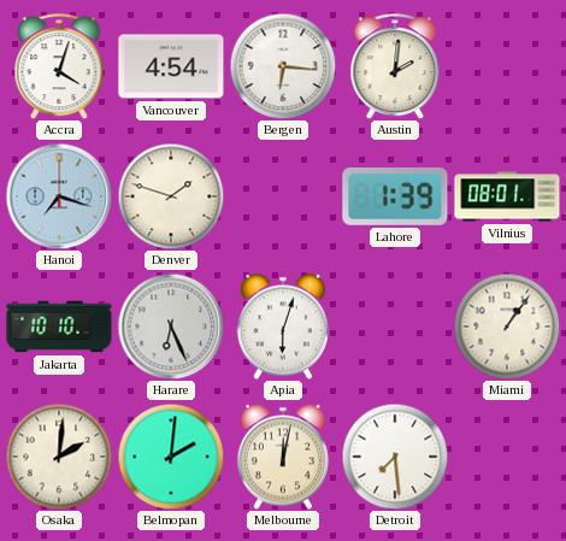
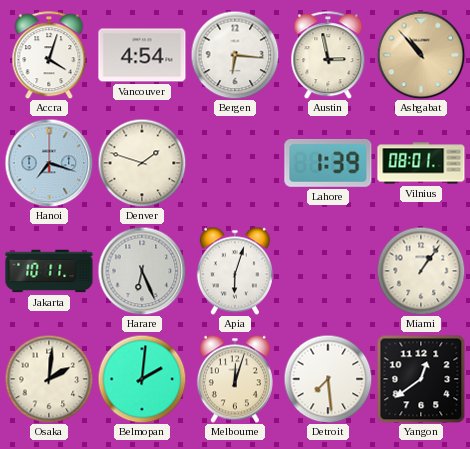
Austin: 2:01 -> 2:58
Ashgabat: none -> 10:53
Jakarta: 10:10 -> 10:11
Melbourne: 12:02 -> 12:03
Yangon: none -> 12:39
